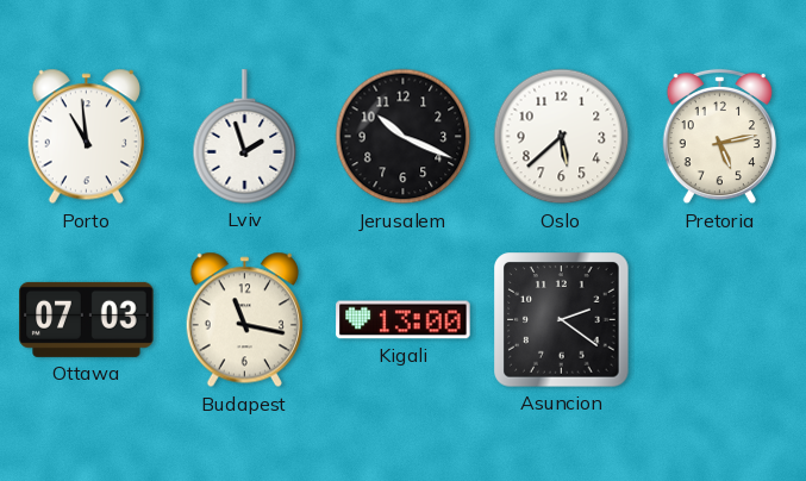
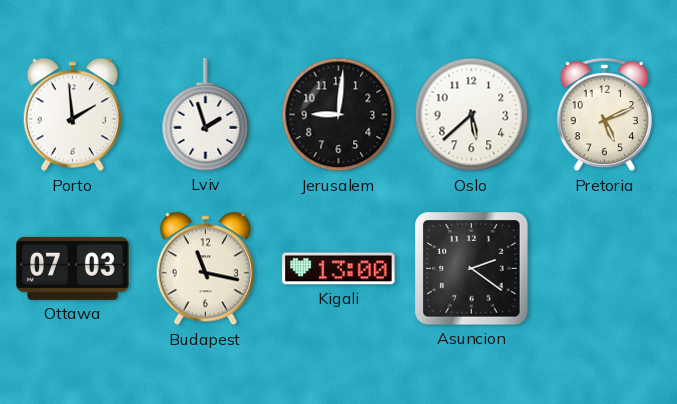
Porto: 10:59 -> 1:59
Jerusalem: 10:19 -> 9:01
Pretoria: 5:13 -> 5:11
